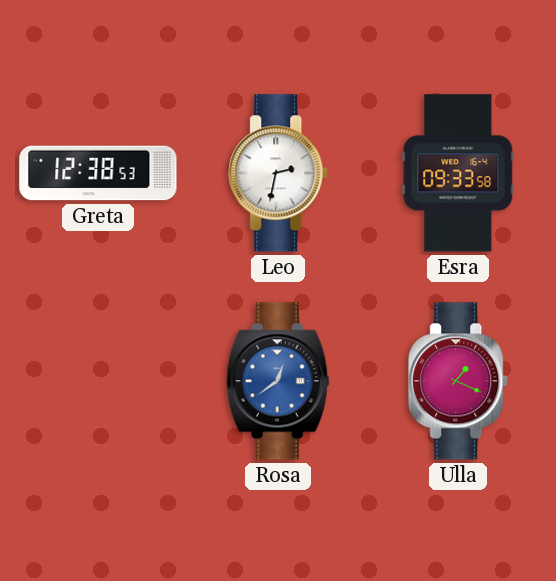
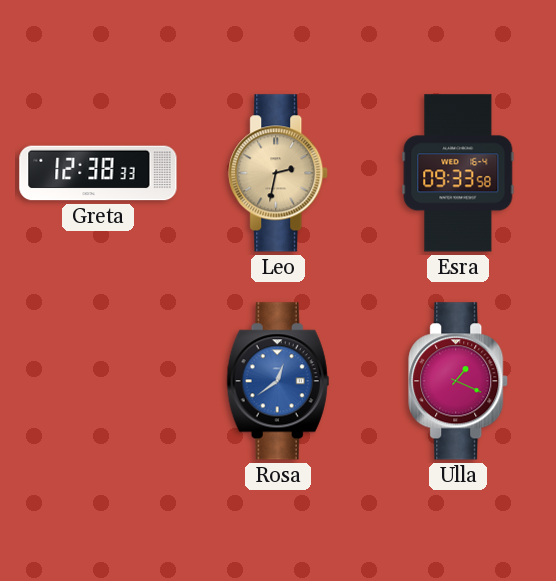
Greta: 12:38:53 -> 12:38:33
Leo dial: white -> champagne
